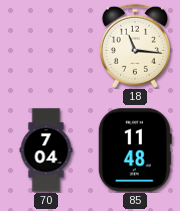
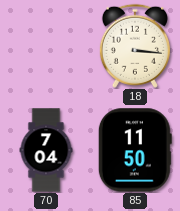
18: 11:16 -> 3:16
85: 11:48 -> 11:50
